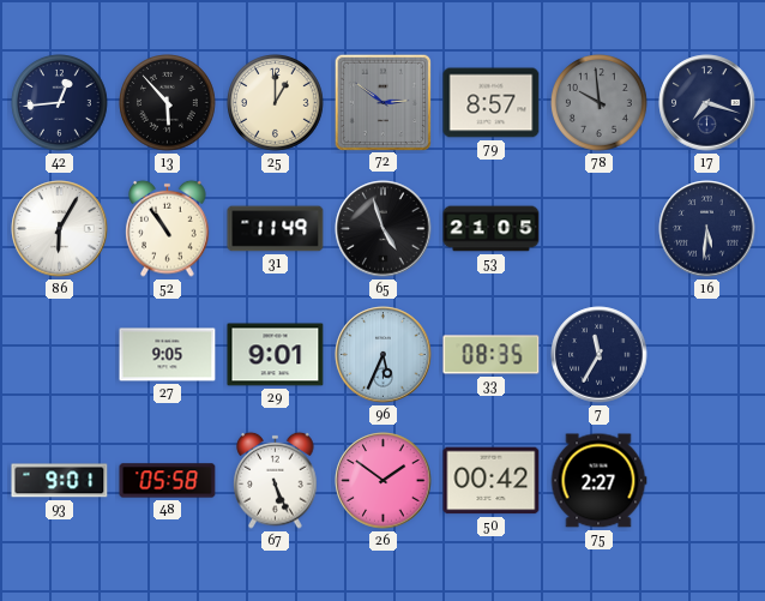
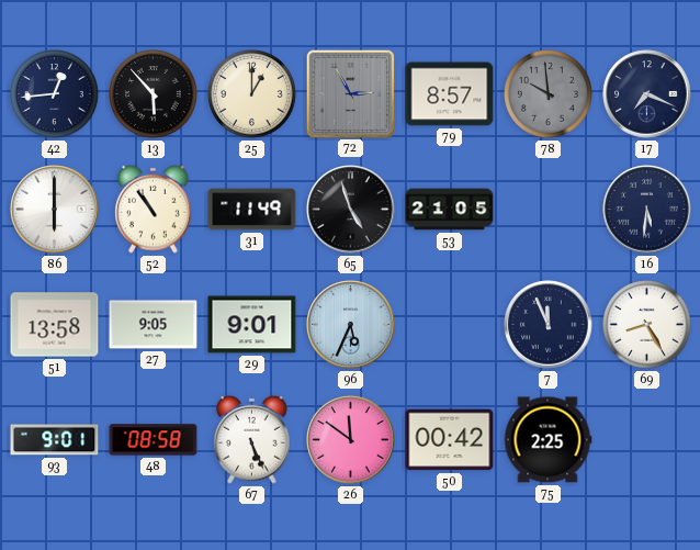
72: 2:51 -> 2:55
17: 7:18 -> 7:19
86: 6:05 -> 6:00
51: none -> 13:58
33: 08:35 -> none
7: 11:35 -> 11:56
69: none -> 8:25
48: 05:58 -> 08:58
26: 1:51 -> 11:51
75: 2:27 -> 2:25
